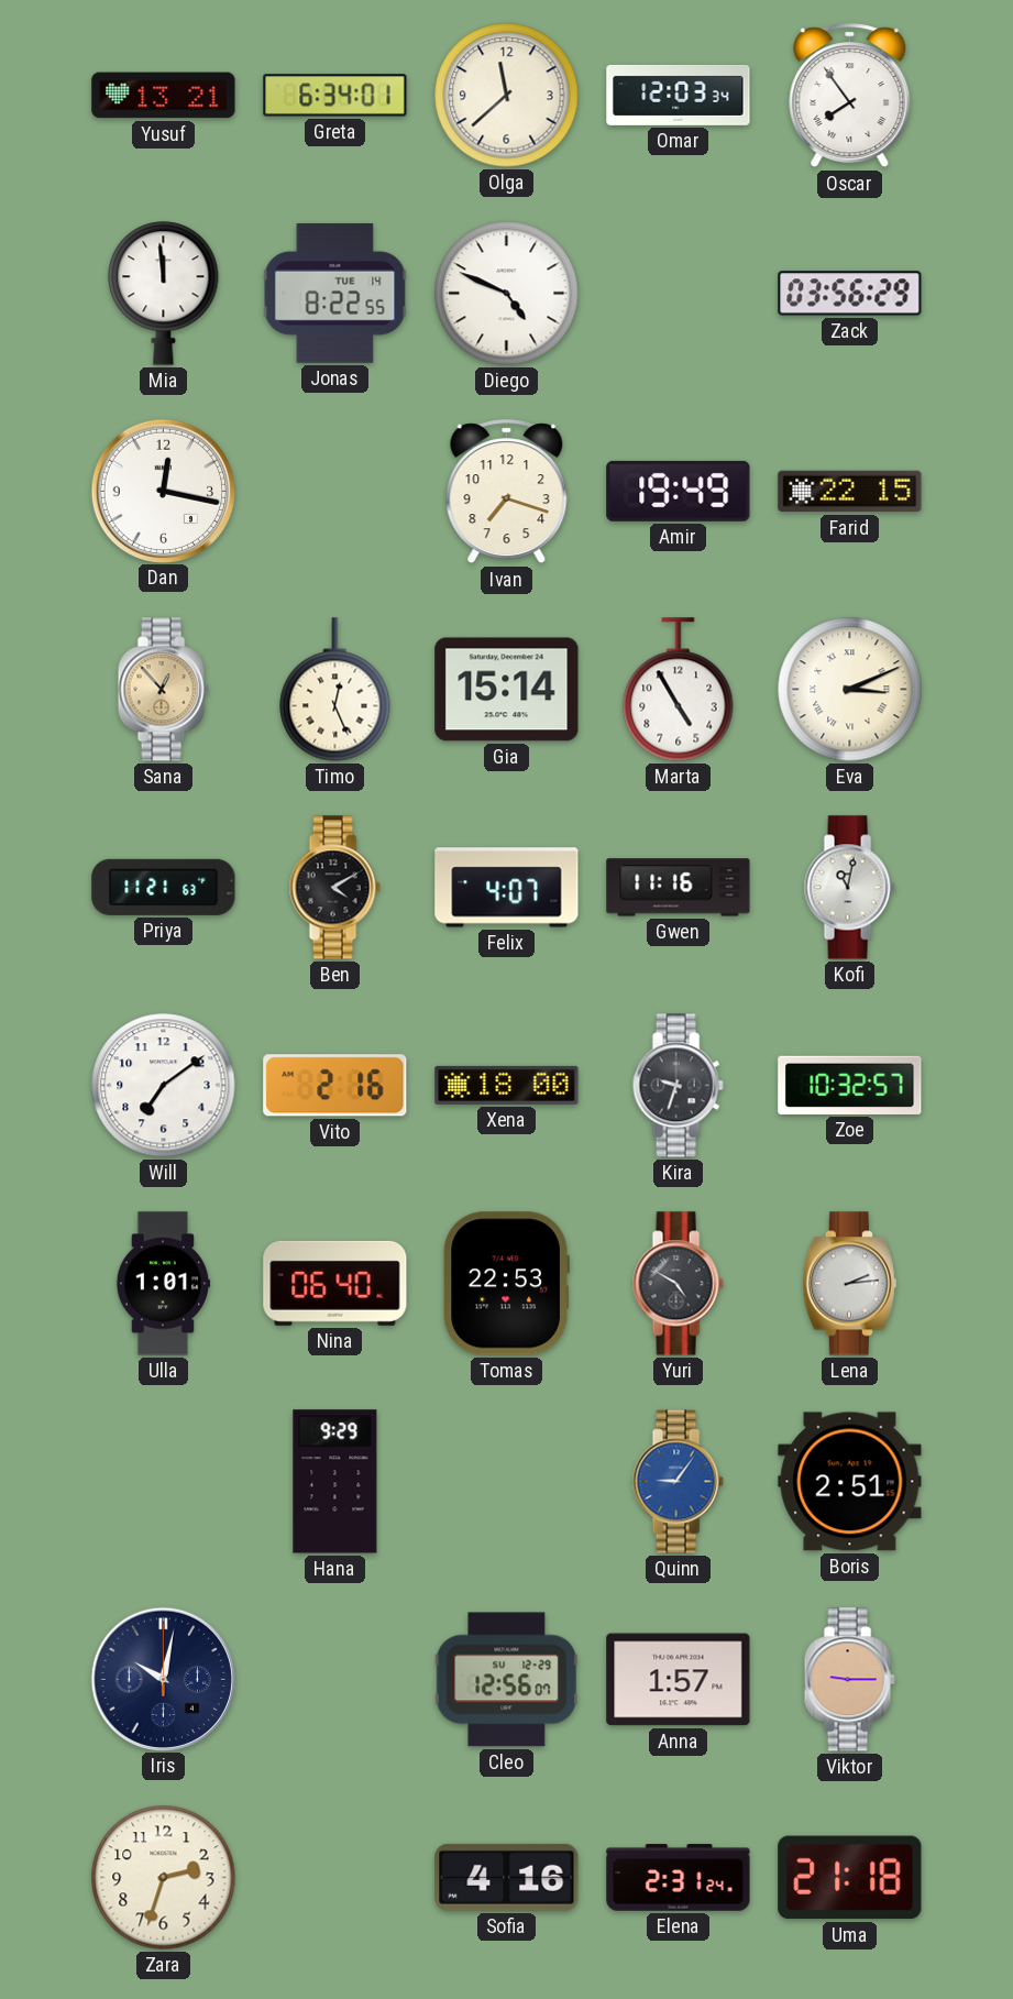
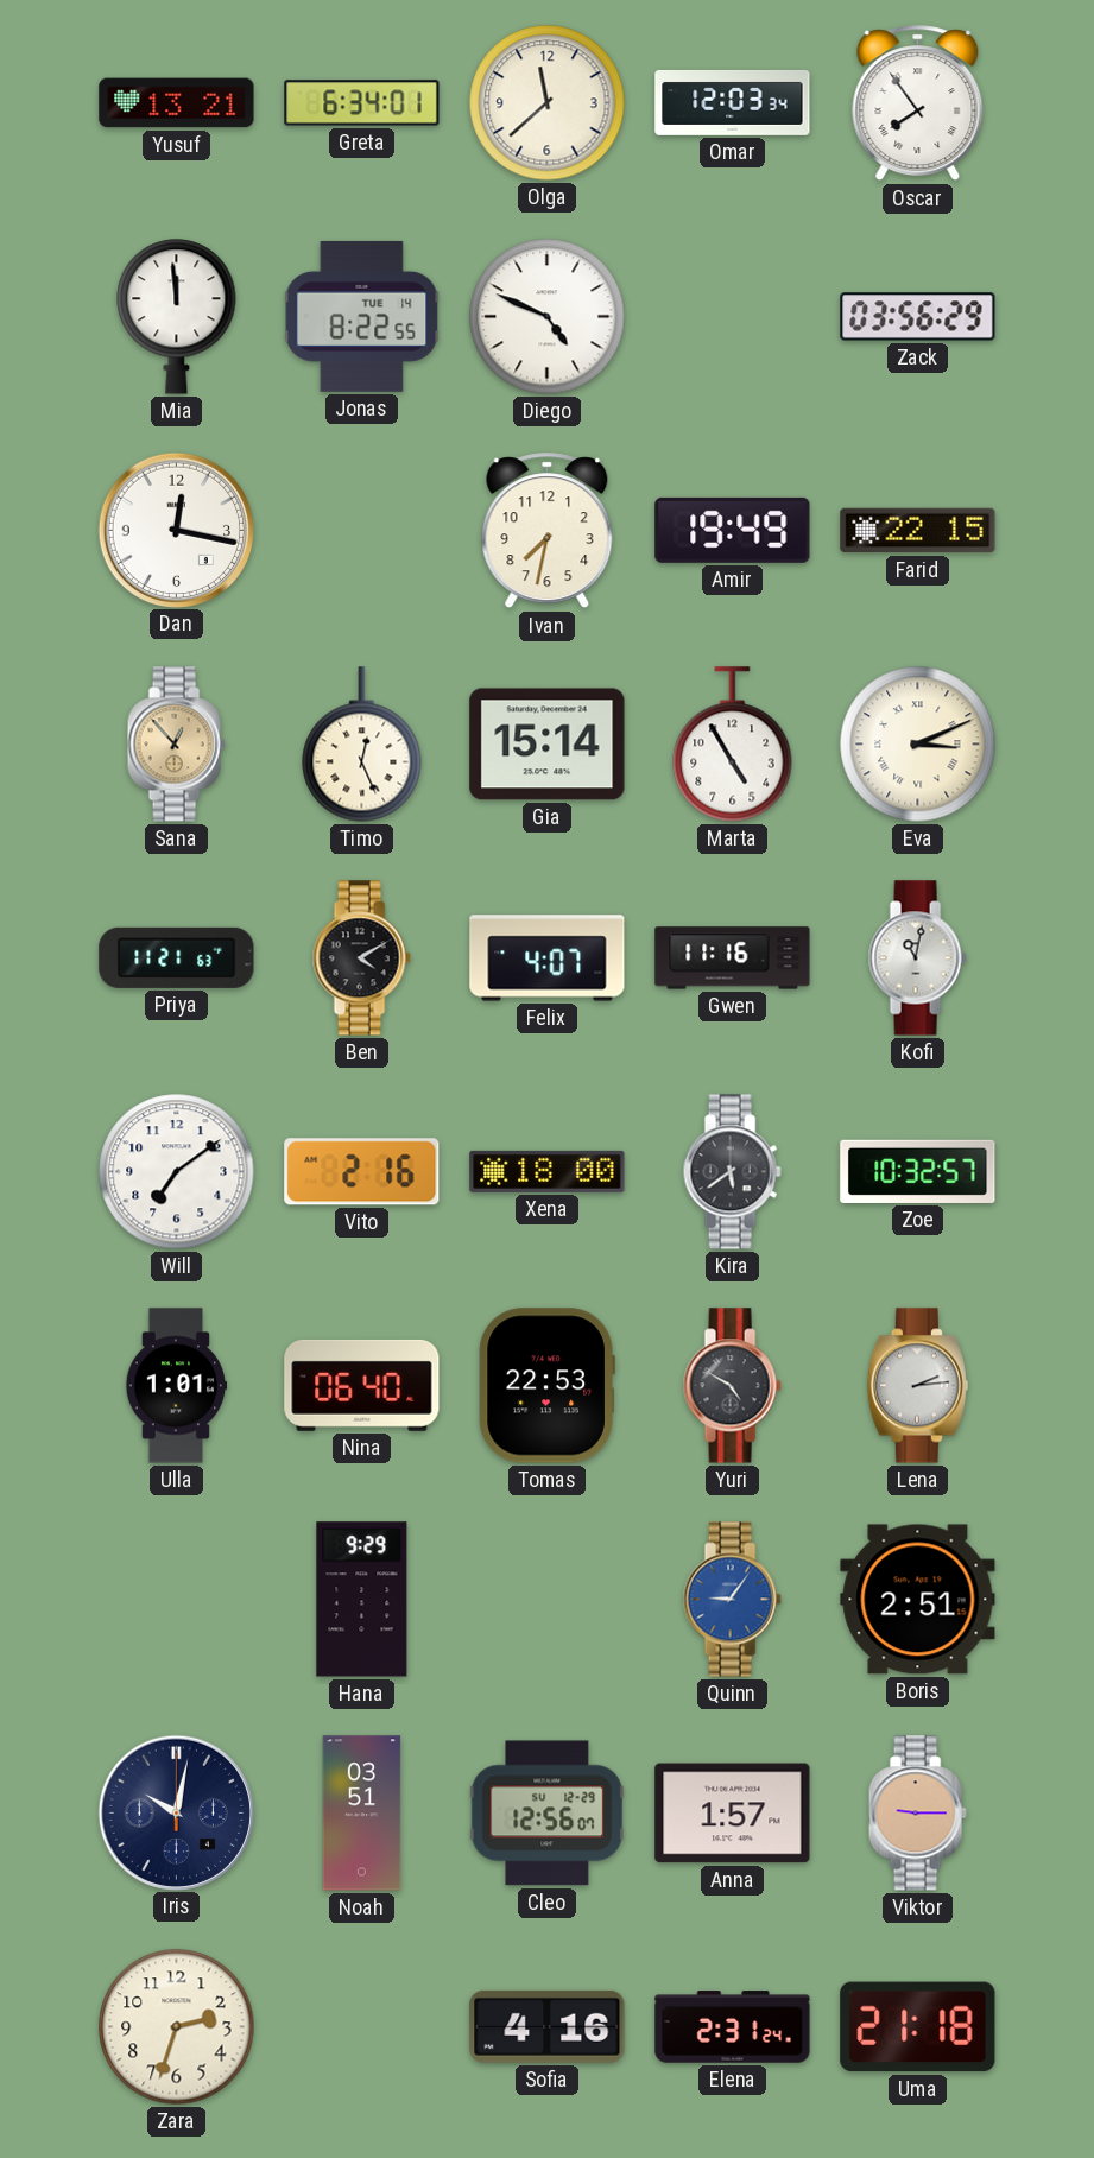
Ivan: 7:18 -> 7:32
Kira: 9:33 -> 5:39
Noah: none -> 03:51
